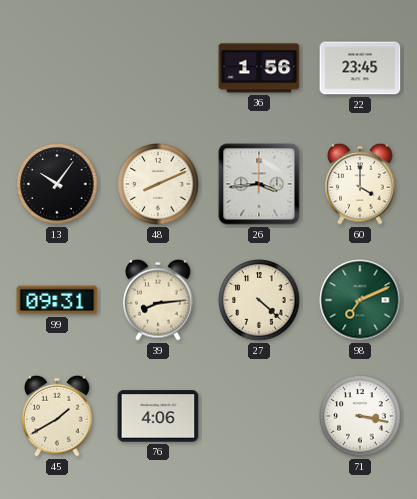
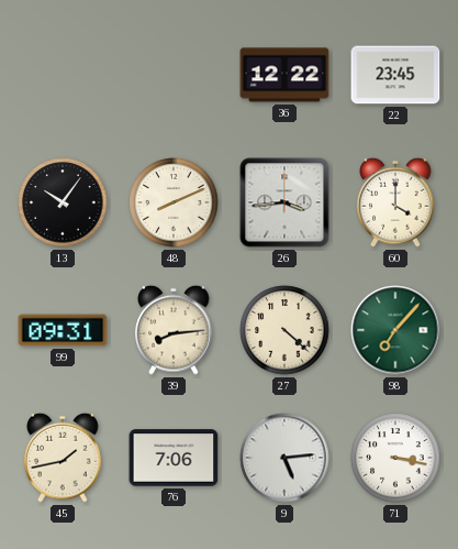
36: 1:56 -> 12:22
98: 7:11 -> 7:07
45: 1:40 -> 1:43
76: 4:06 -> 7:06
9: none -> 5:14
